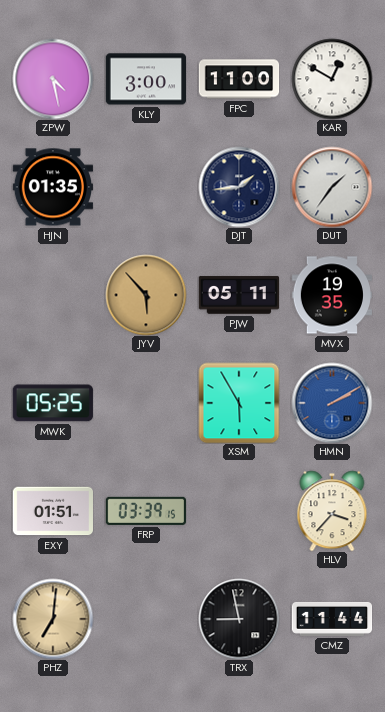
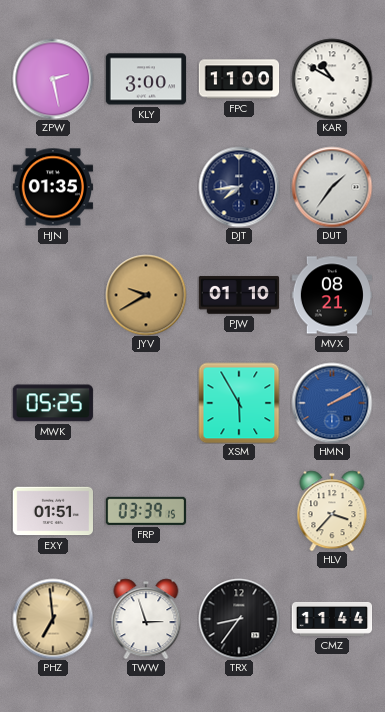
ZPW: 4:28 -> 2:28
KAR: 12:50 -> 10:50
DJT: 1:44 -> 7:44
JYV: 5:53 -> 9:40
PJW: 05:11 -> 01:10
MVX: 19:35 -> 08:21
PHZ: 7:01 -> 6:59
TWW: none -> 2:57
TRX: 8:58 -> 8:36
